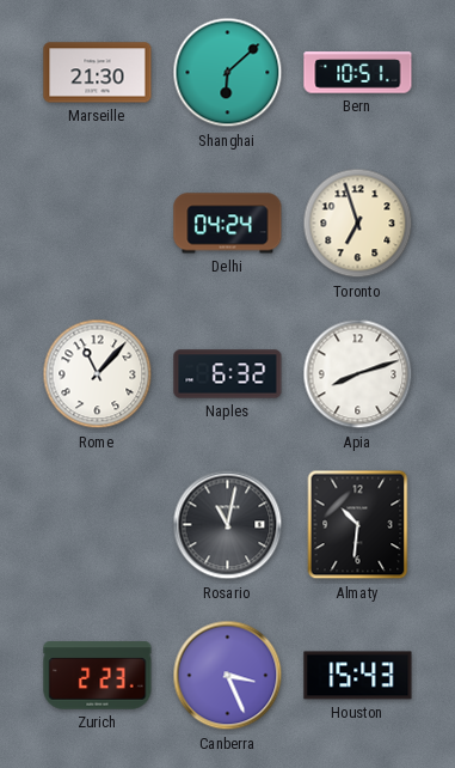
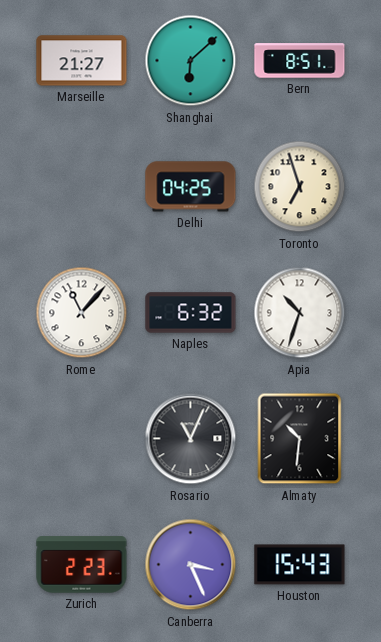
Marseille: 21:30 -> 21:27
Bern: 10:51 -> 8:51
Delhi: 04:24 -> 04:25
Apia: 8:12 -> 10:33
Rosario: 11:02 -> 11:04
